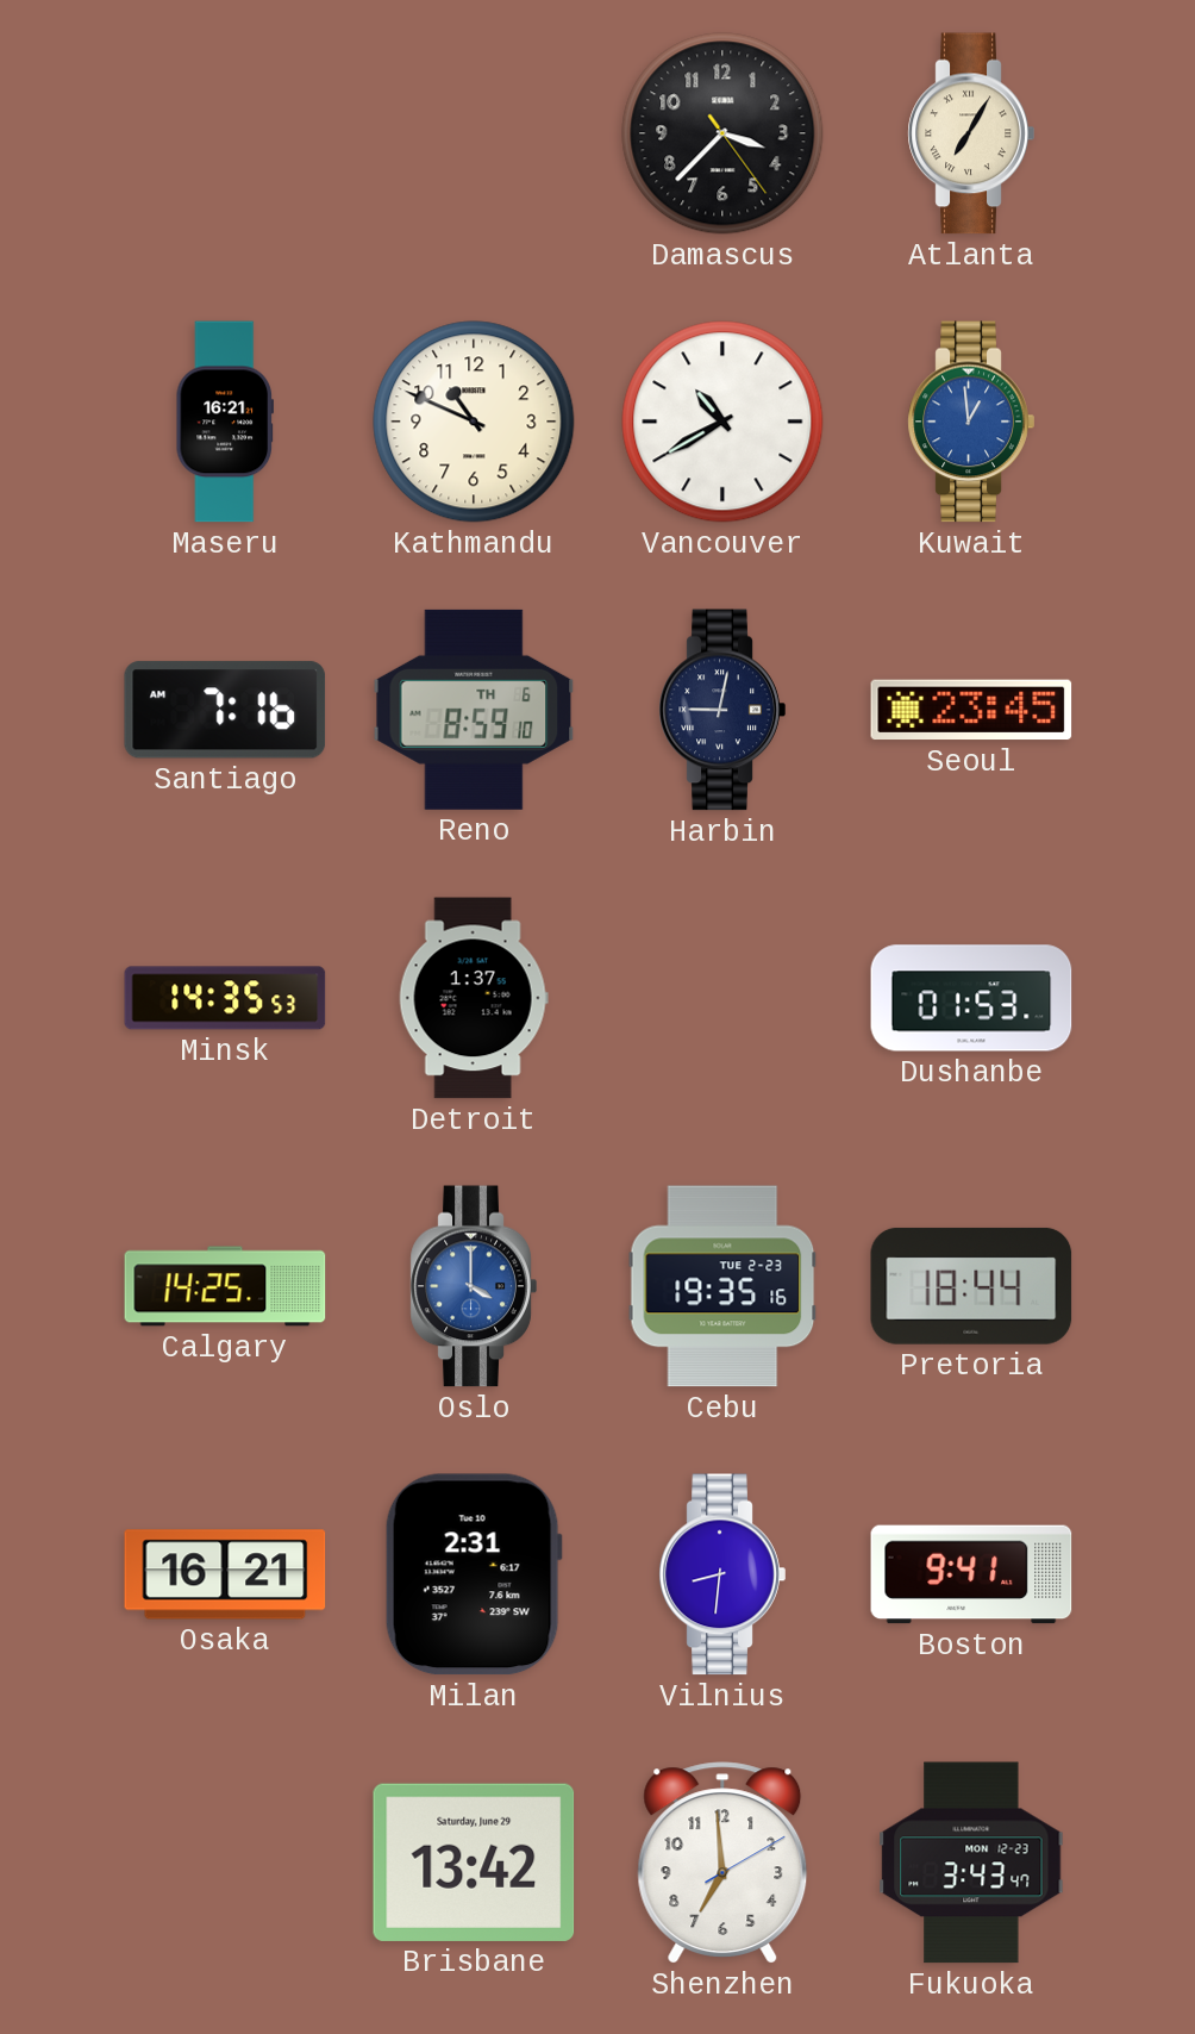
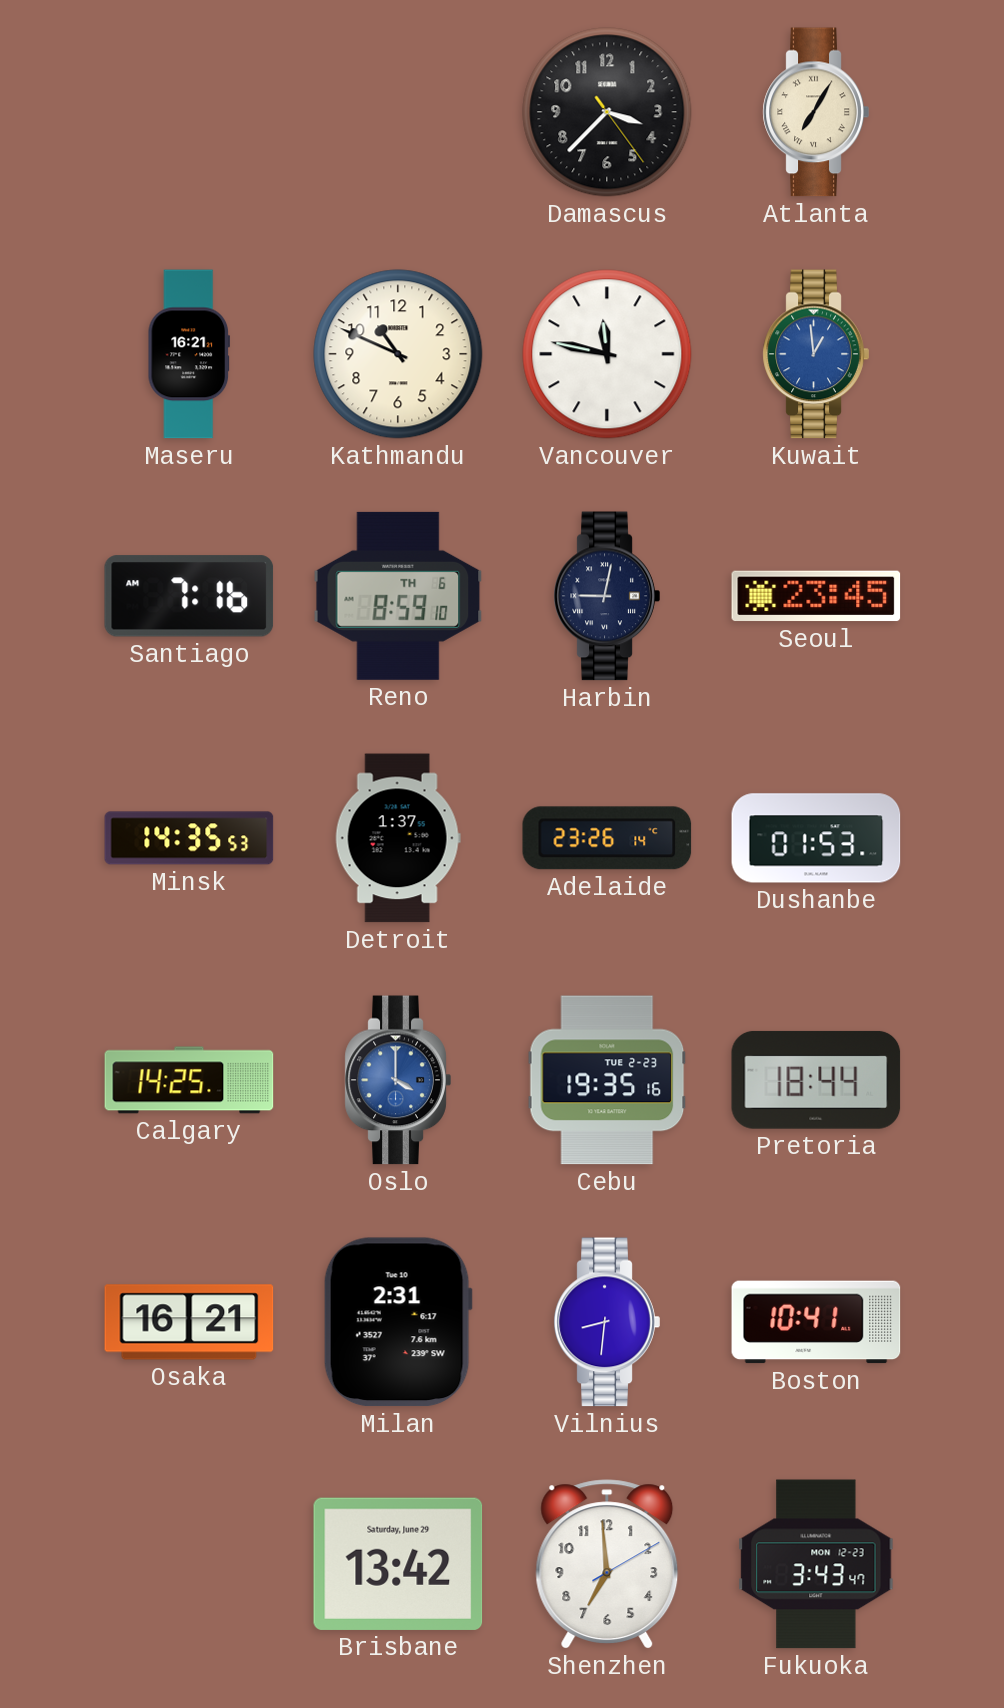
Vancouver: 10:40 -> 11:47
Adelaide: none -> 23:26
Boston: 9:41 -> 10:41
